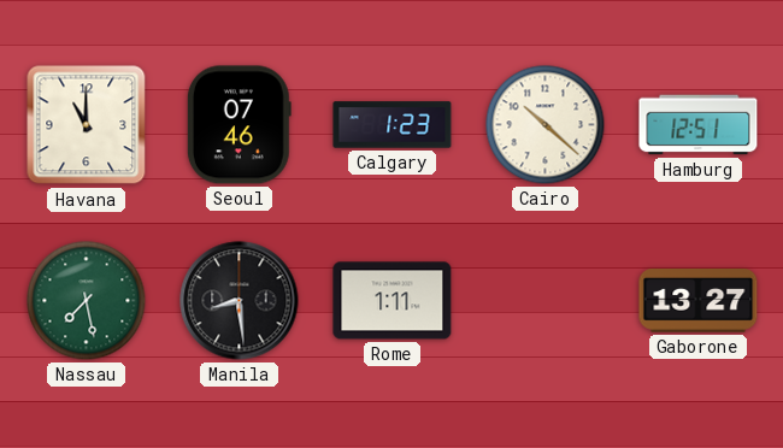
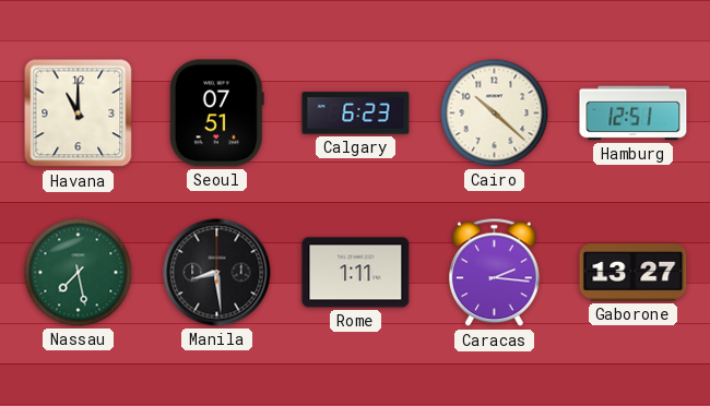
Seoul: 07:46 -> 07:51
Calgary: 1:23 -> 6:23
Caracas: none -> 2:16
